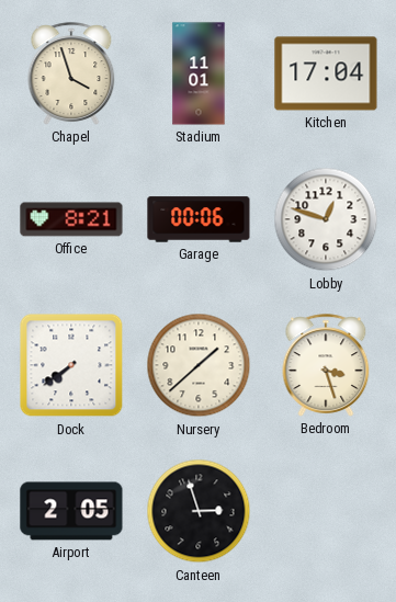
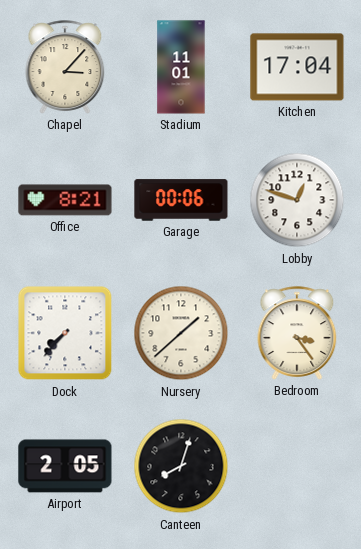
Chapel: 3:57 -> 3:07
Dock: 7:39 -> 7:37
Bedroom: 3:27 -> 3:24
Canteen: 2:57 -> 8:03
